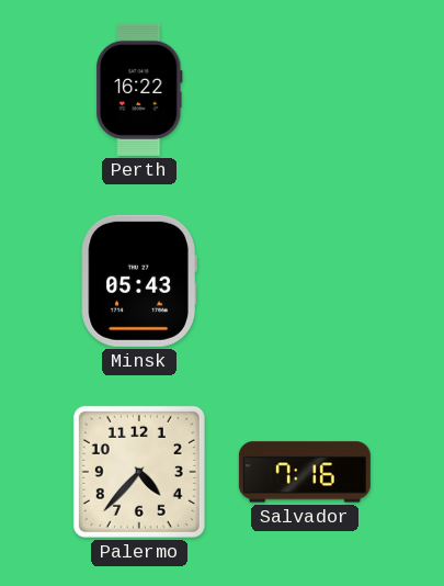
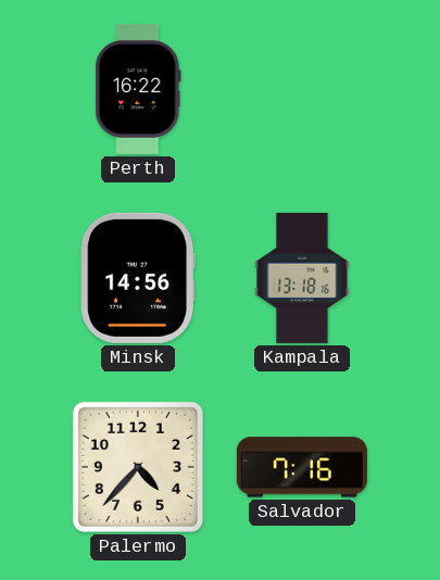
Minsk: 05:43 -> 14:56
Kampala: none -> 13:18
